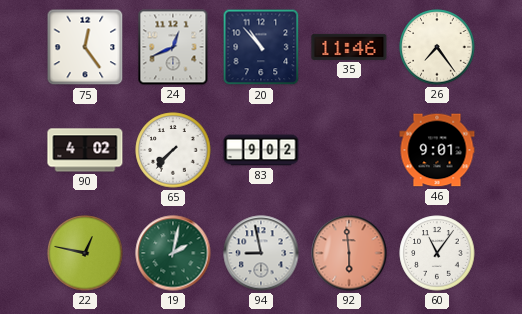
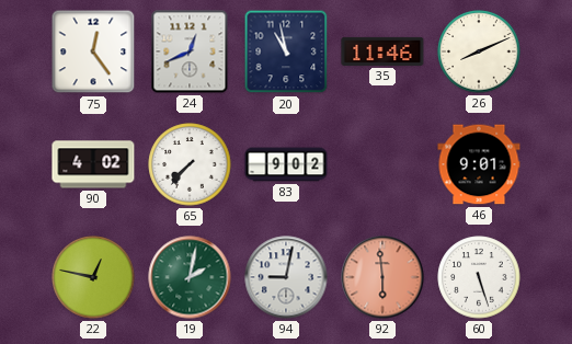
20: 10:53 -> 10:58
26: 7:24 -> 8:11
94: 8:58 -> 9:02
60: 11:06 -> 5:27
